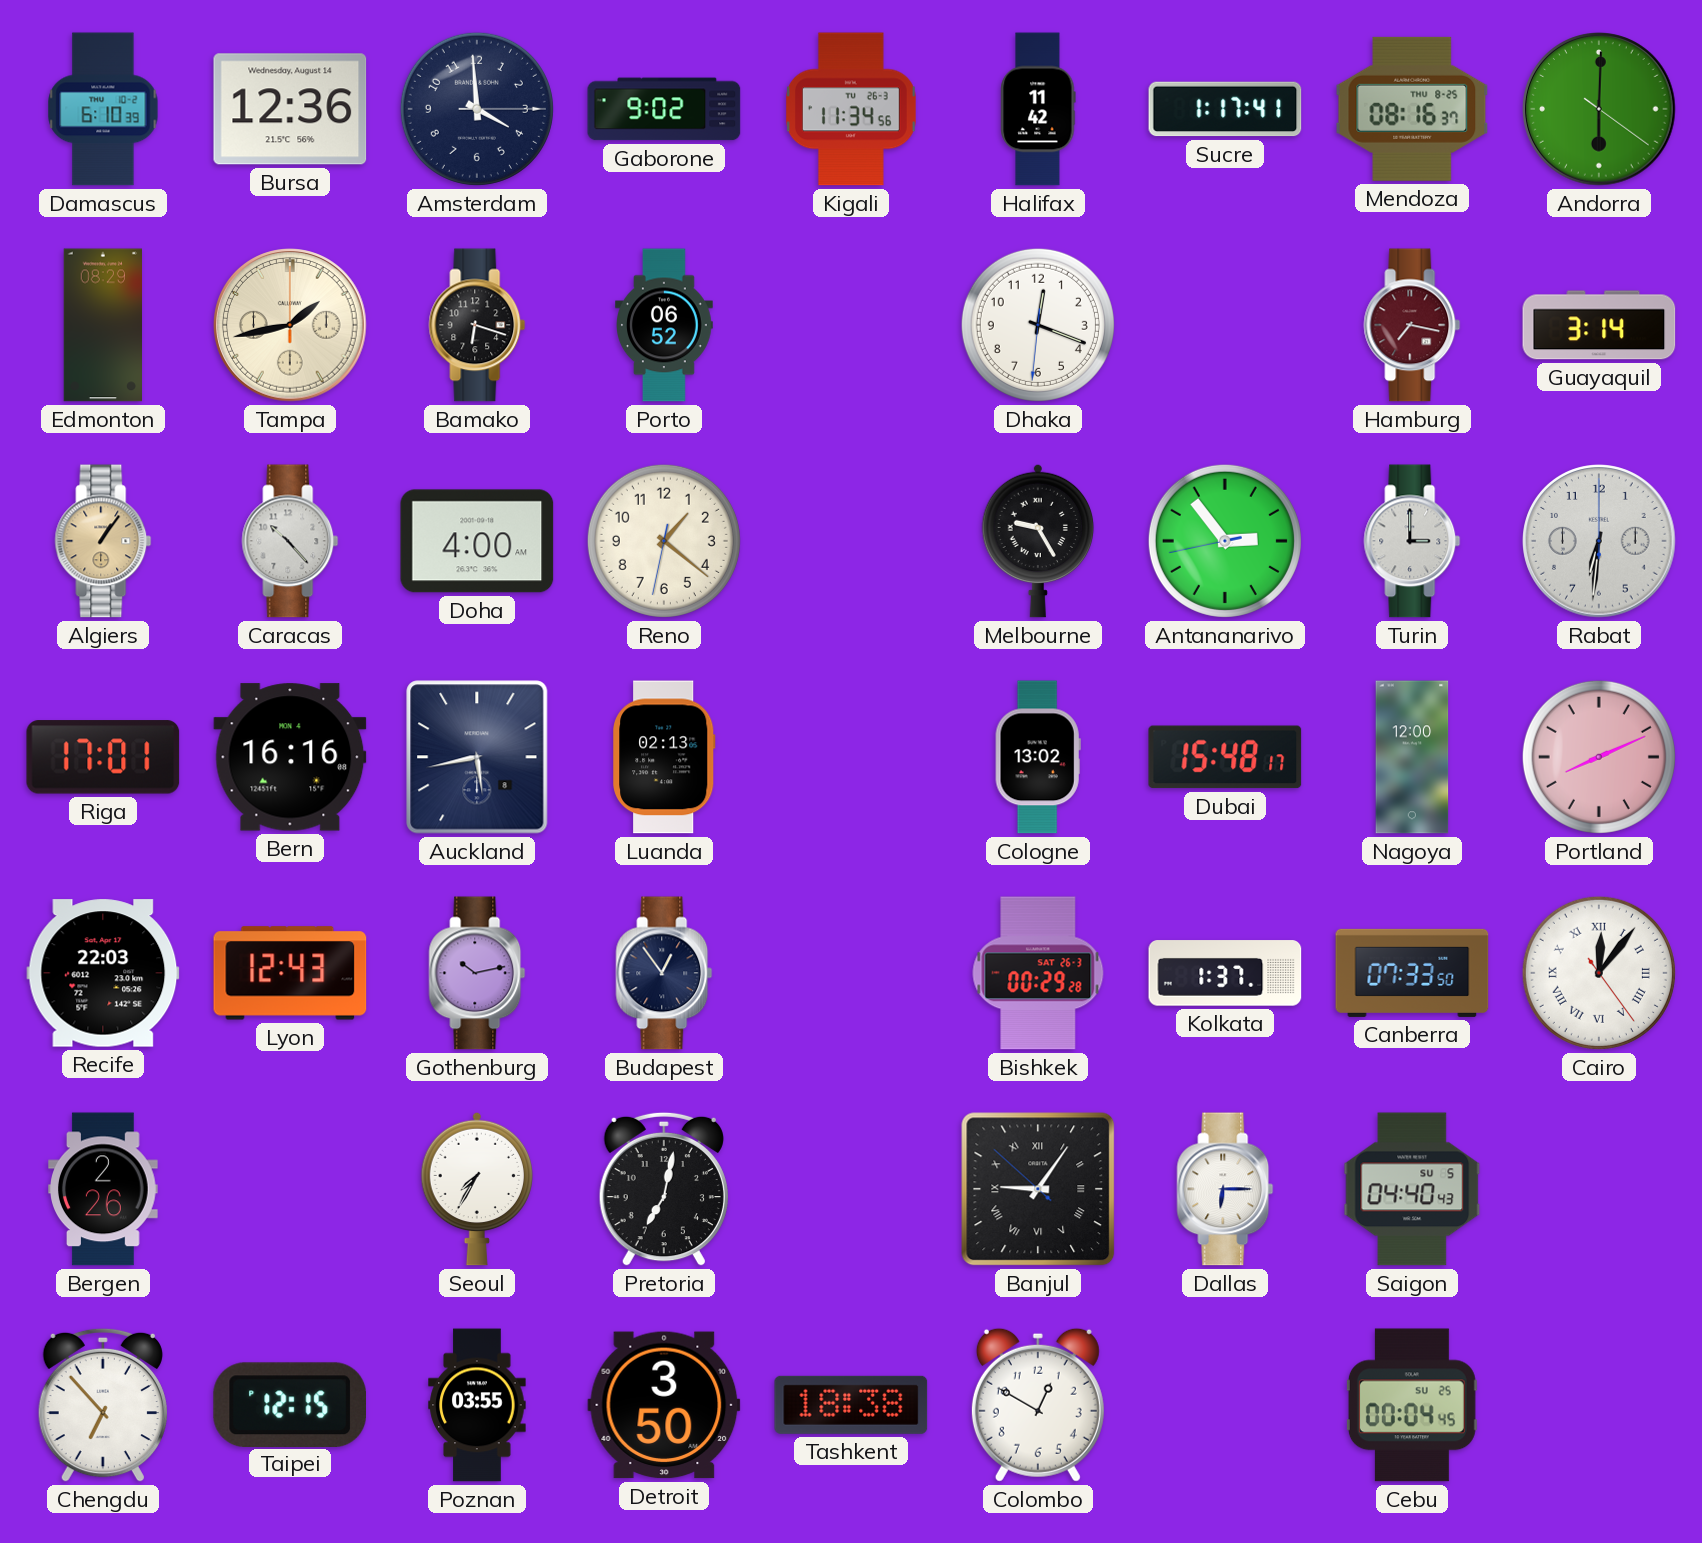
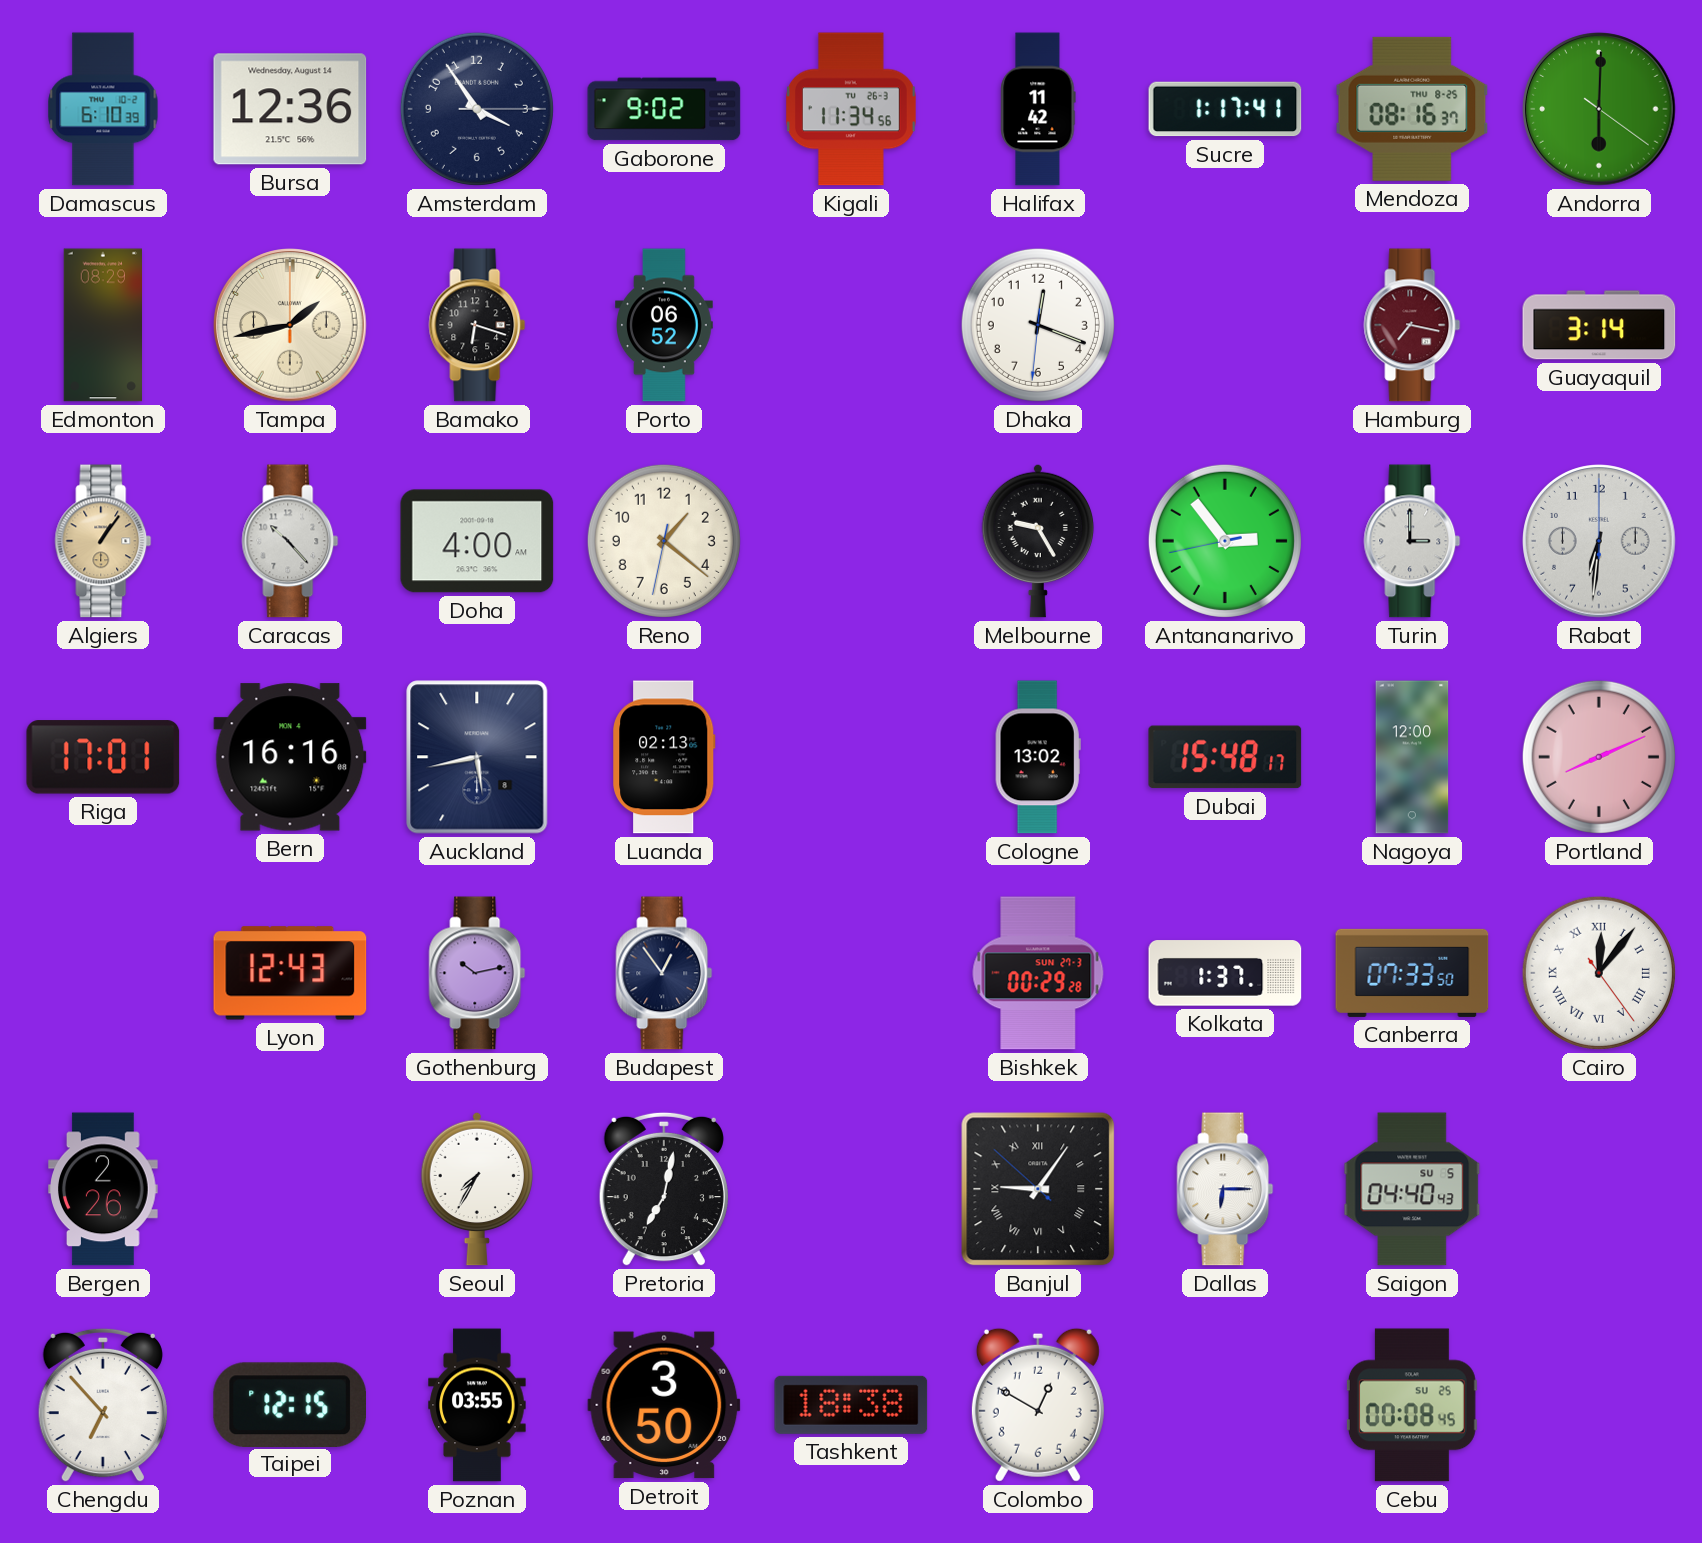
Amsterdam: 3:59 -> 3:54
Recife: 22:03 -> none
Bishkek date: SAT 26-3 -> SUN 27-3
Cebu: 00:04 -> 00:08
